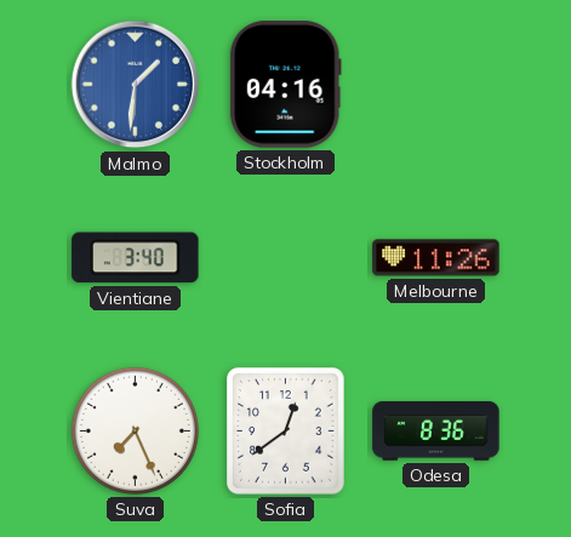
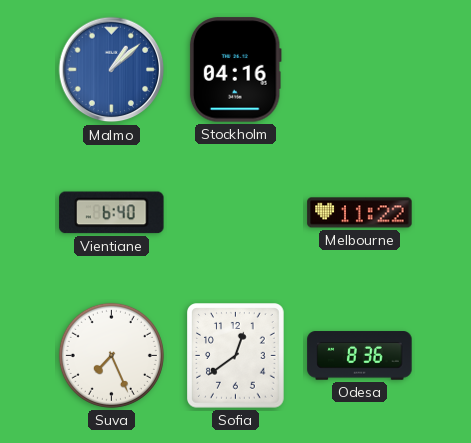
Malmo: 1:31 -> 1:08
Vientiane: 3:40 -> 6:40
Melbourne: 11:26 -> 11:22
